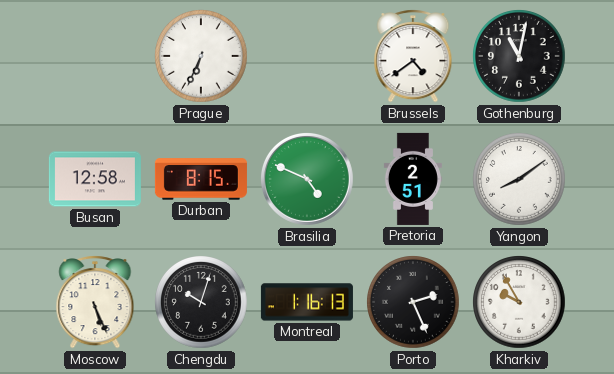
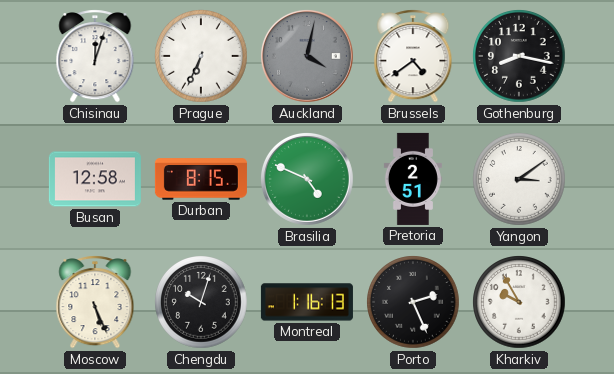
Chisinau: none -> 12:03
Auckland: none -> 4:02
Gothenburg: 11:02 -> 8:17
Yangon: 8:09 -> 3:09
